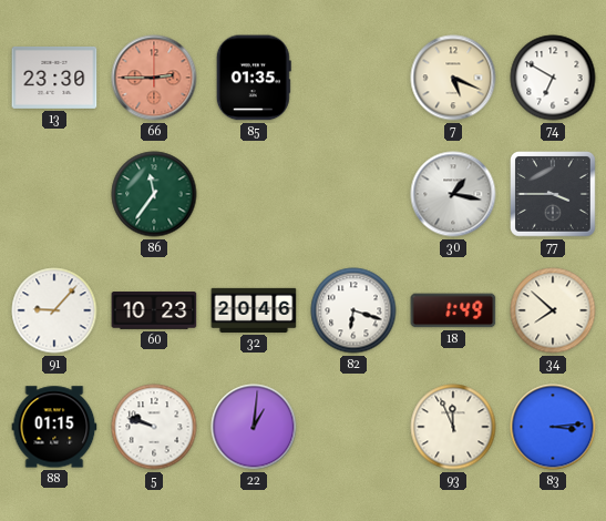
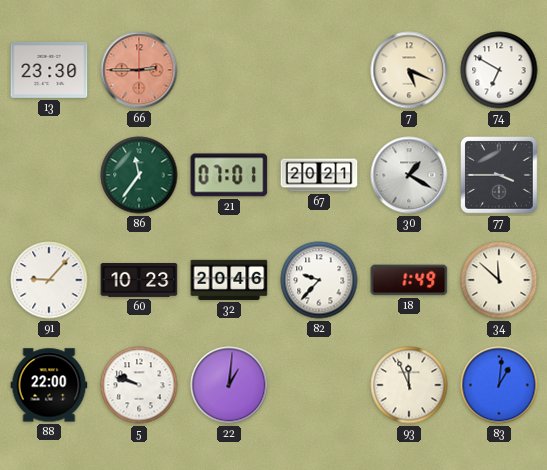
85: 01:35 -> none
21: none -> 07:01
67: none -> 20:21
30: 1:17 -> 1:20
82: 6:18 -> 9:37
34: 7:52 -> 11:52
88: 01:15 -> 22:00
83: 3:14 -> 1:01
